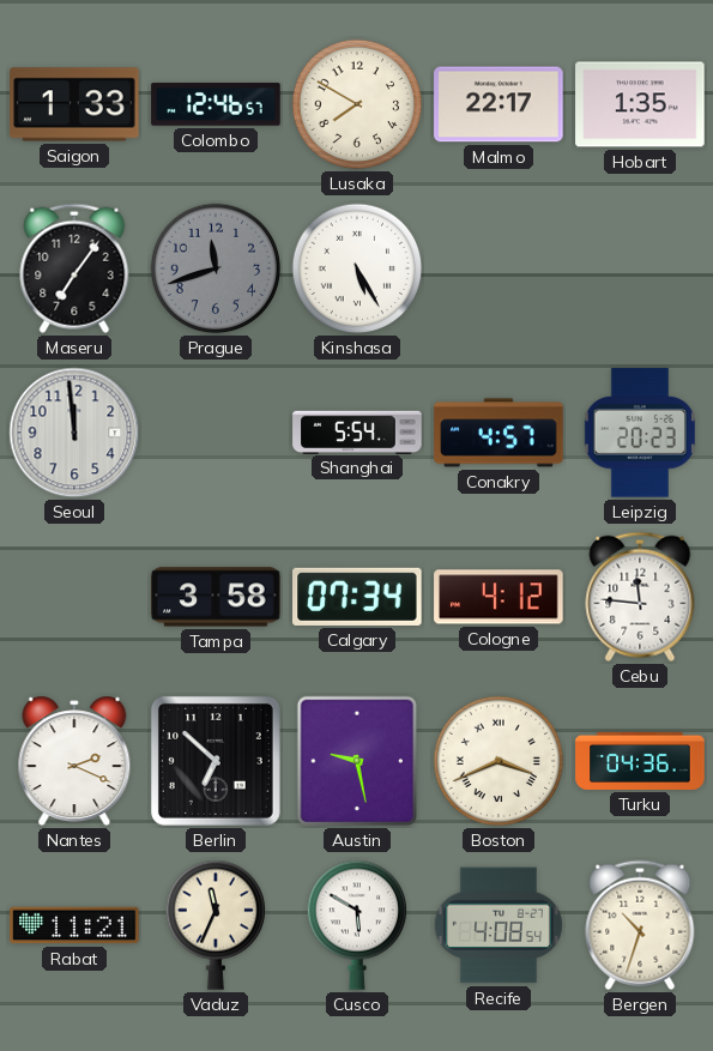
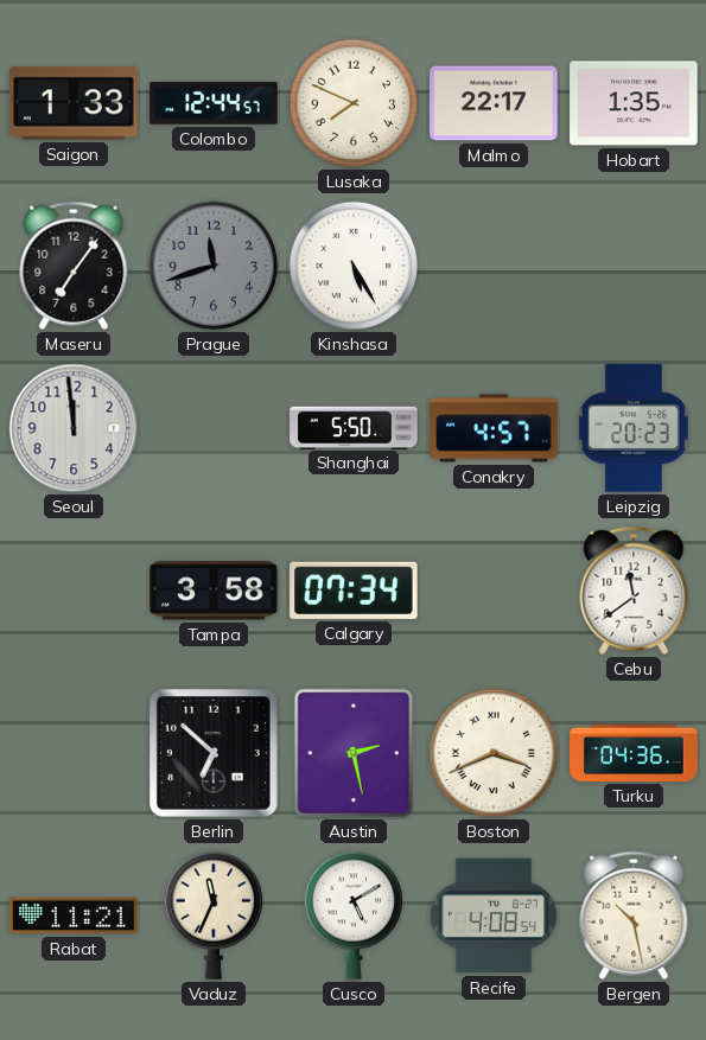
Colombo: 12:46 -> 12:44
Lusaka: 7:50 -> 7:49
Shanghai: 5:54 -> 5:50
Cologne: 4:12 -> none
Cebu: 11:46 -> 11:39
Nantes: 2:19 -> none
Austin: 9:28 -> 2:28
Cusco: 5:50 -> 5:10
Bergen: 10:33 -> 10:28
